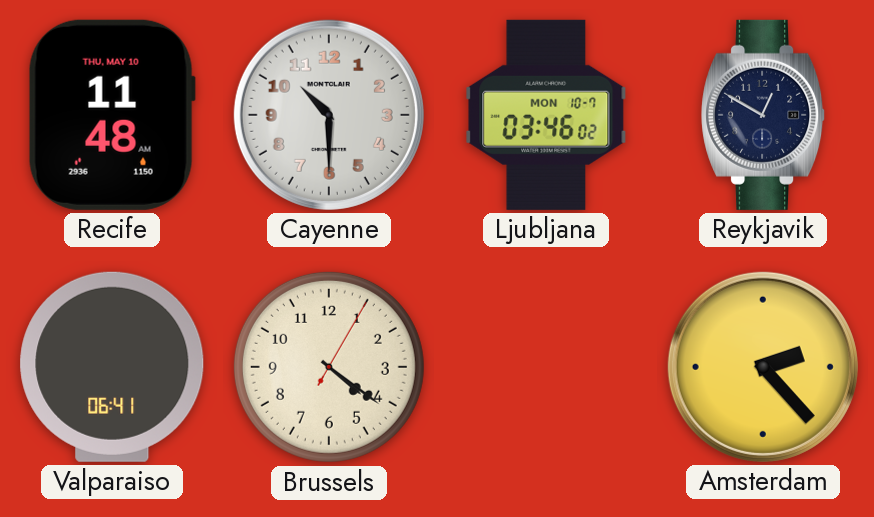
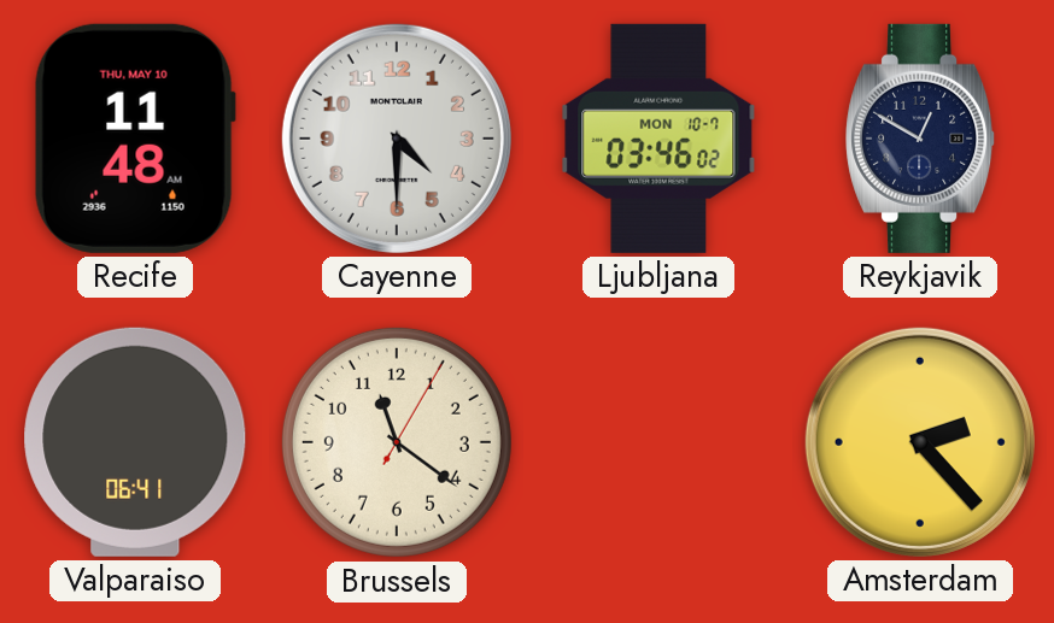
Cayenne: 10:30 -> 4:30
Brussels: 4:21 -> 11:21
